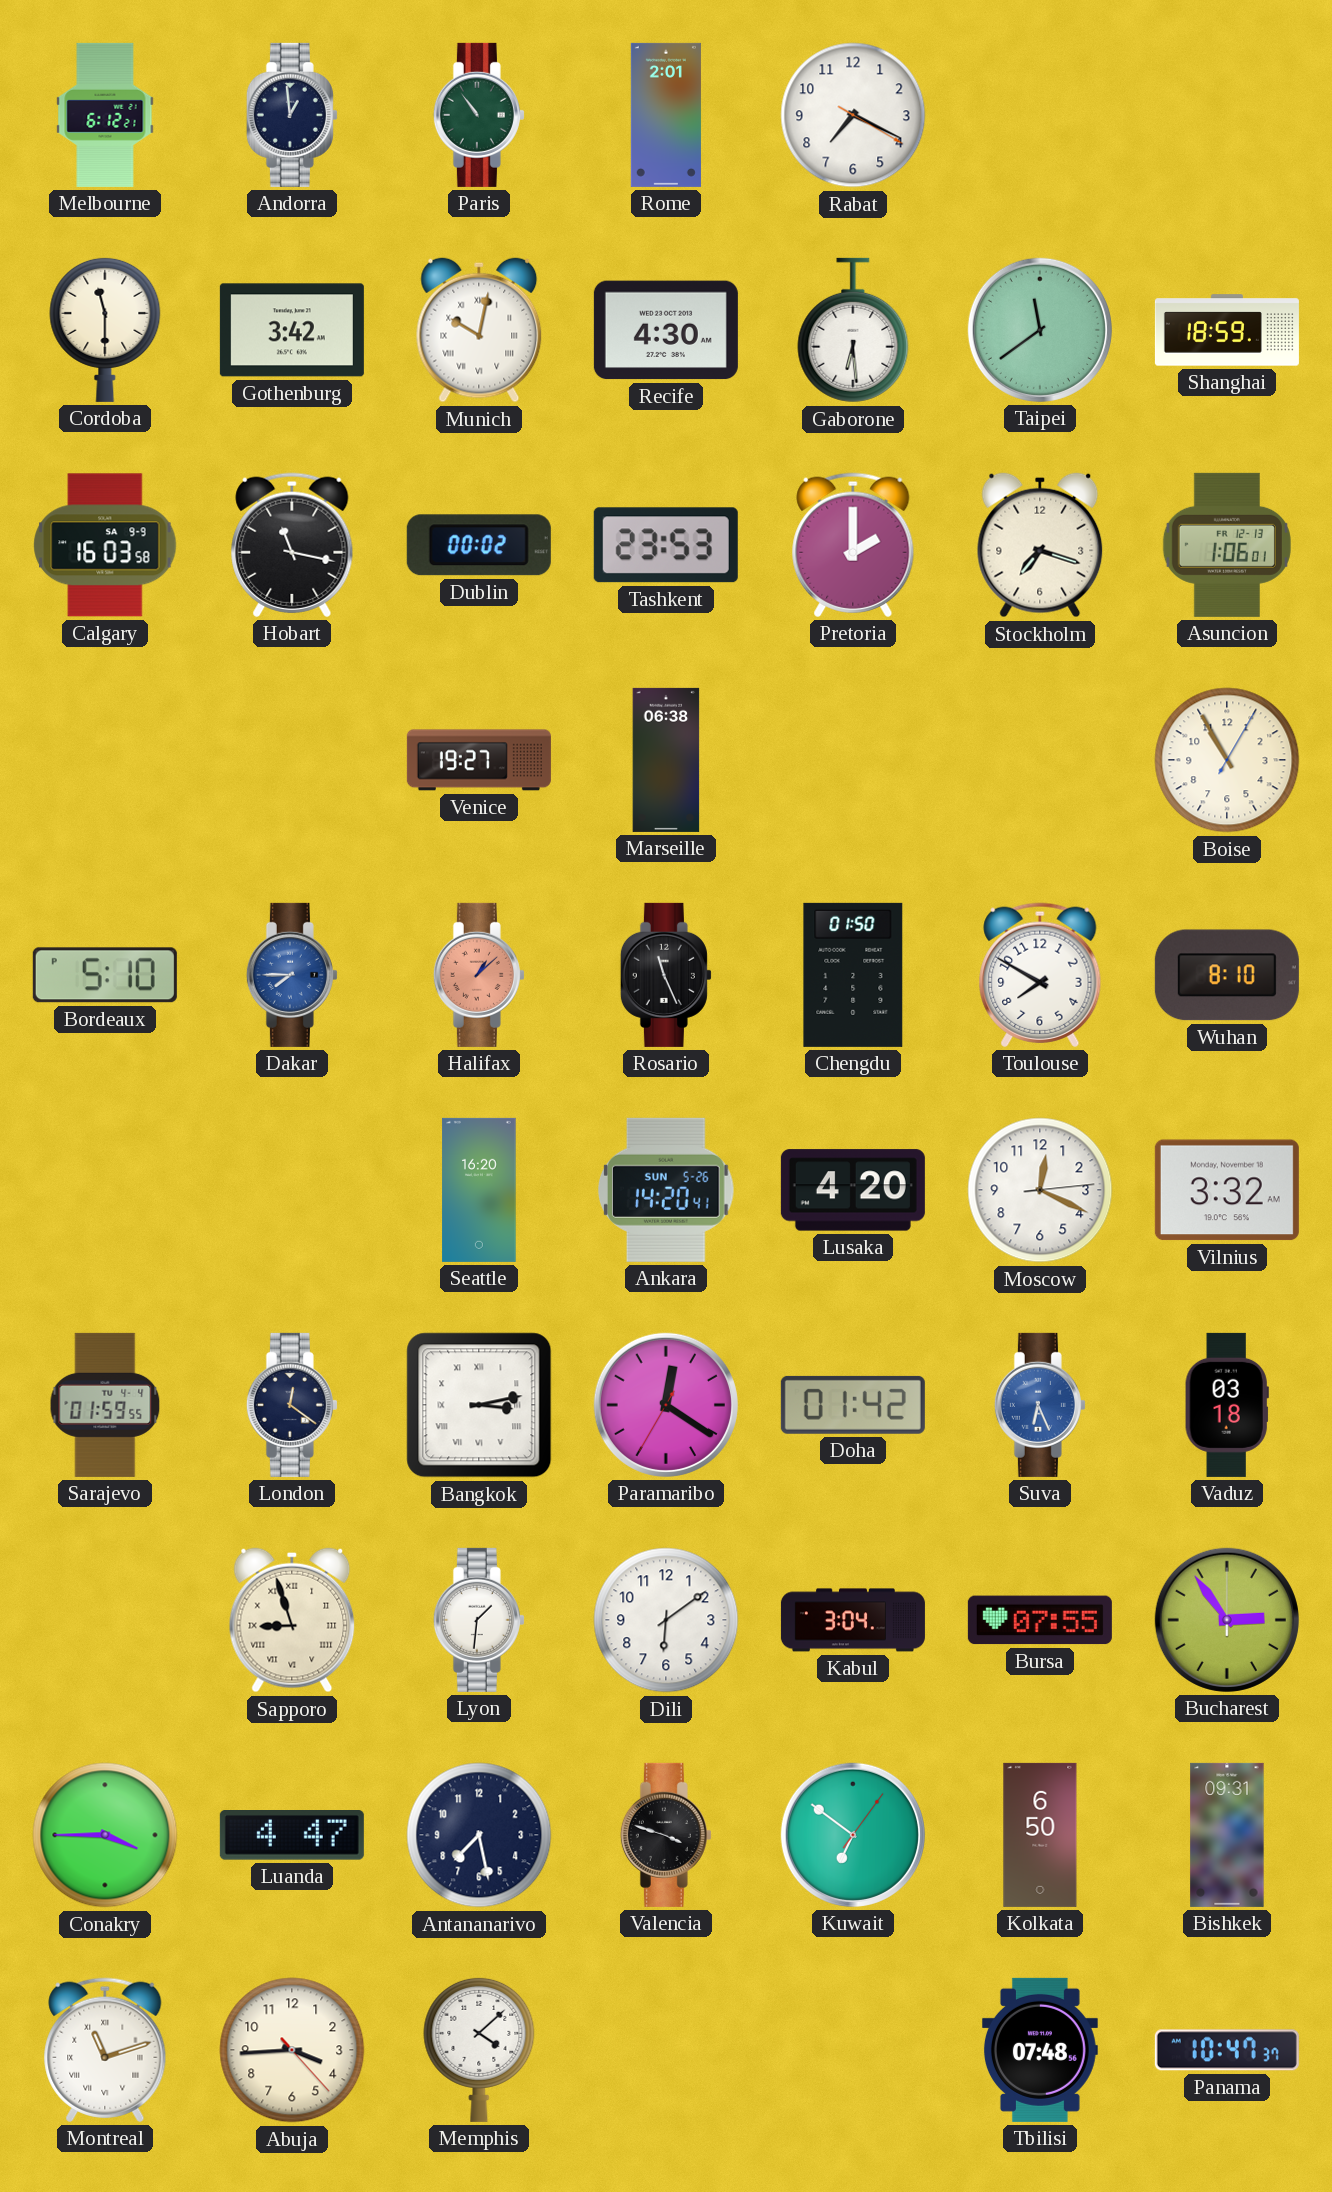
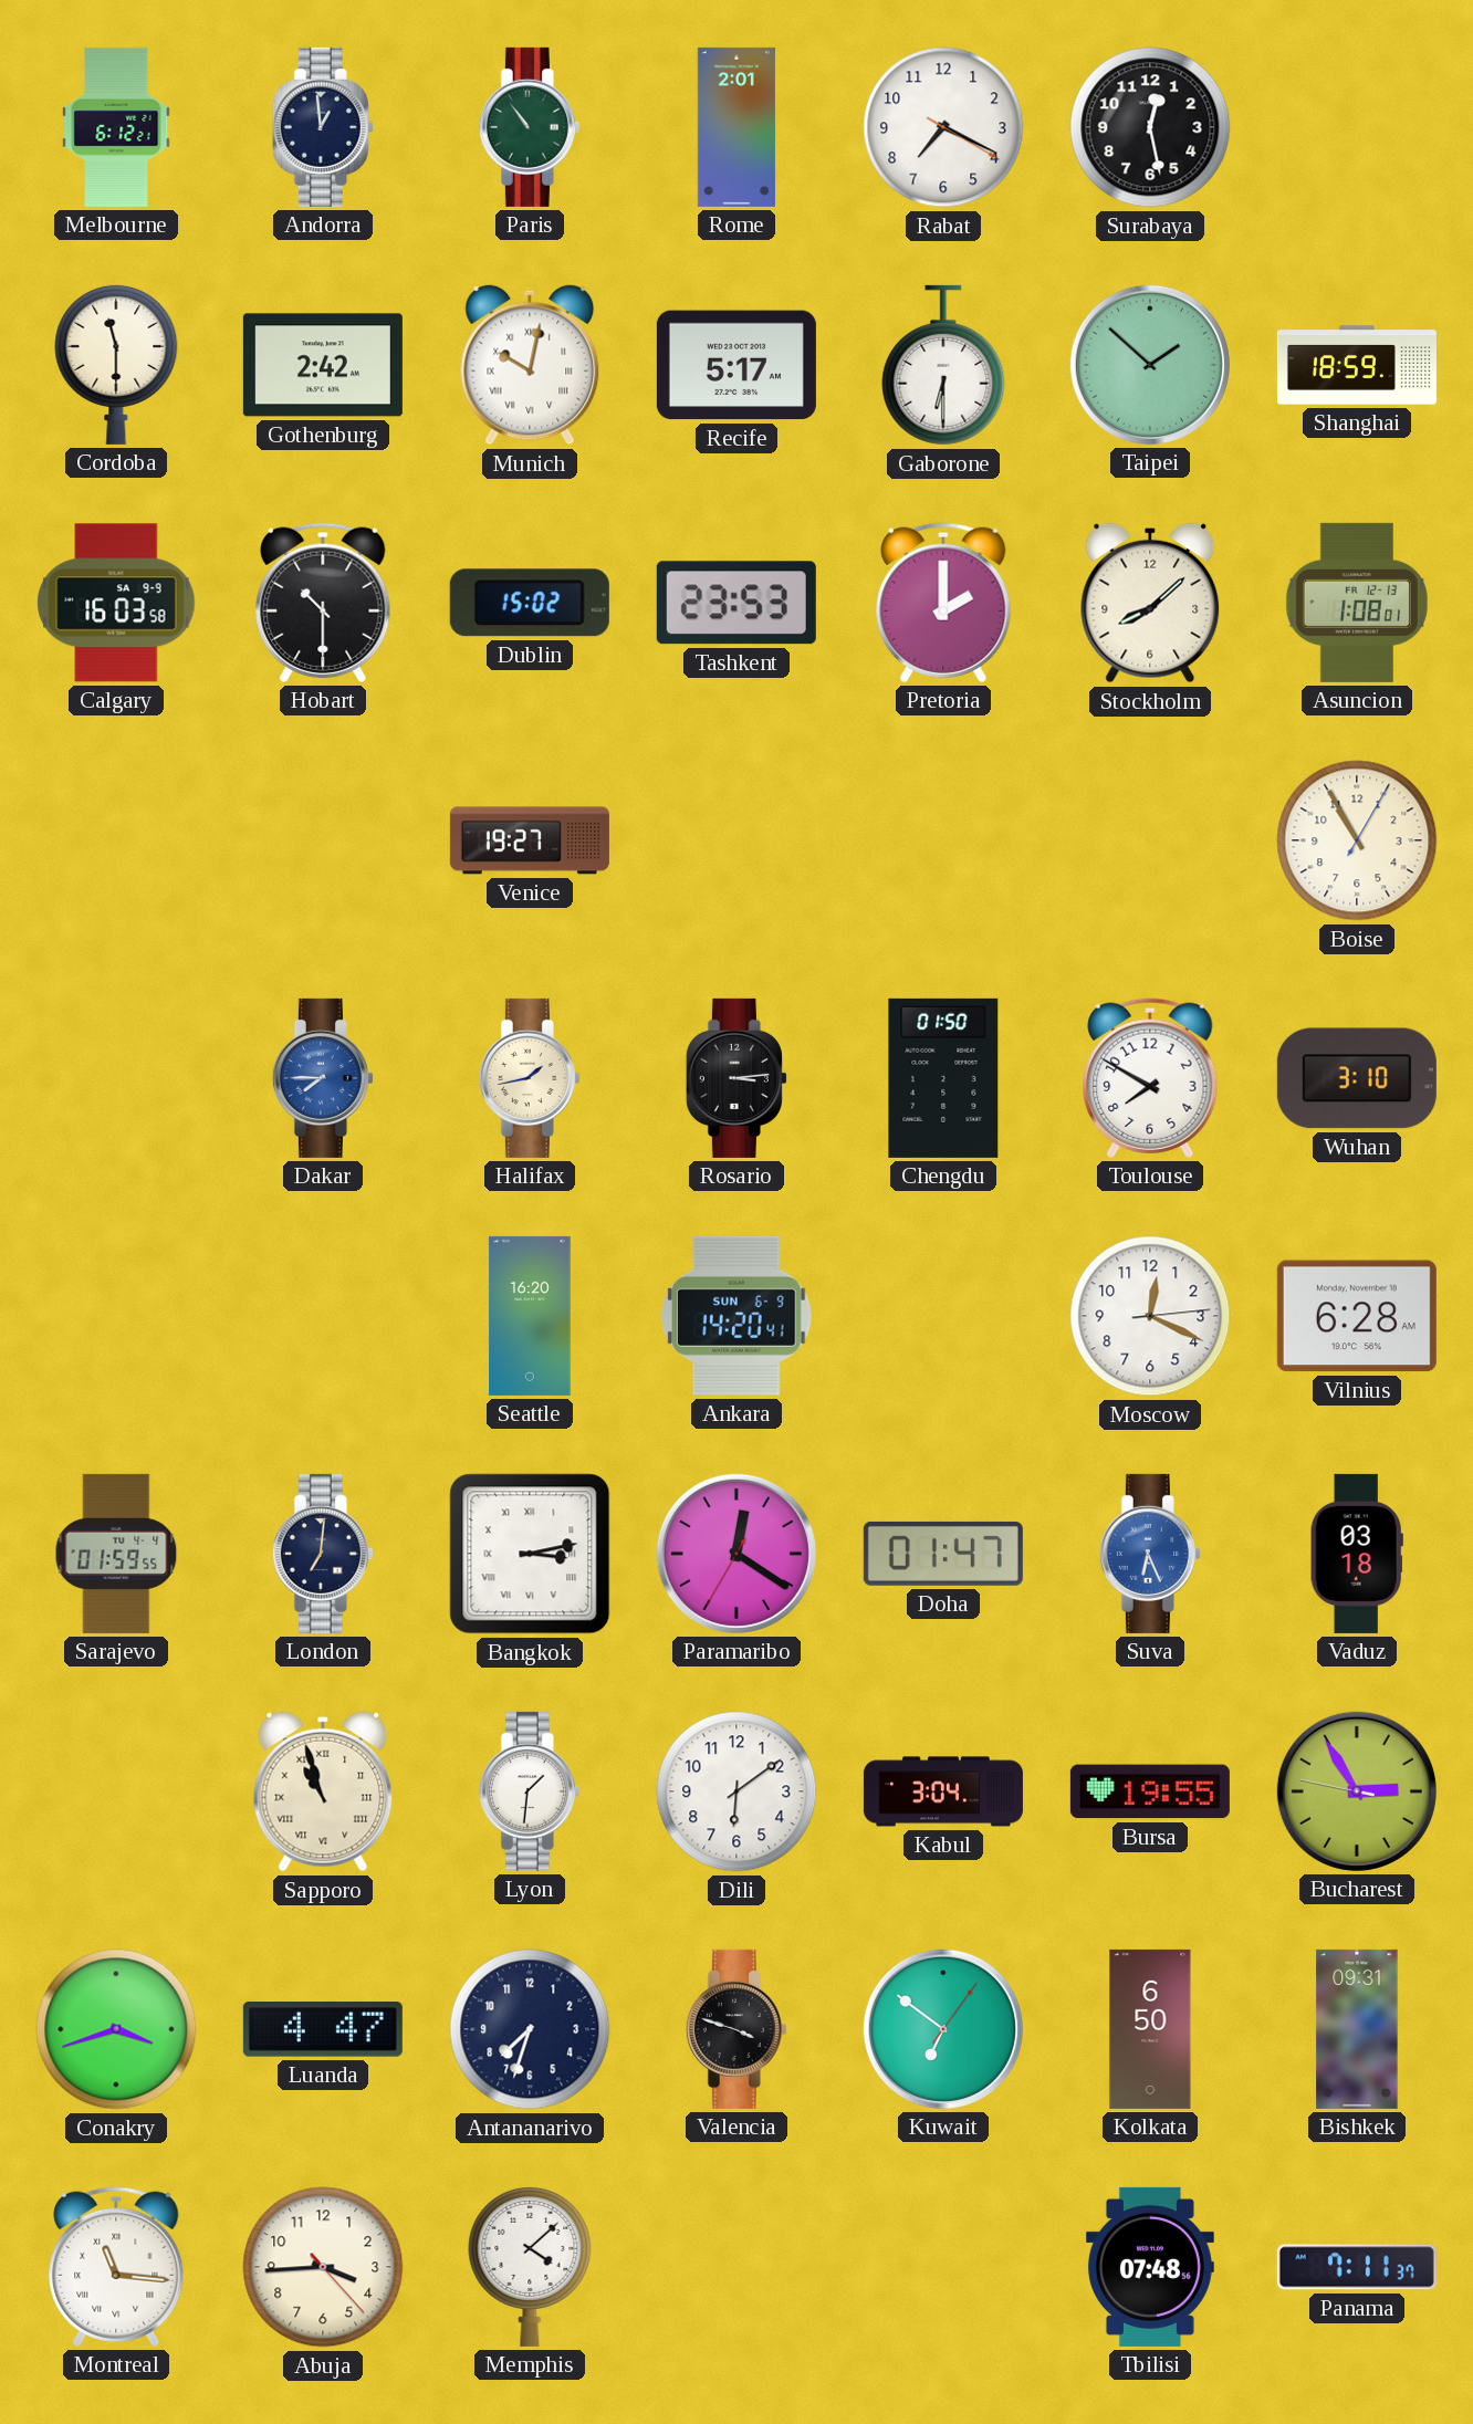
Surabaya: none -> 12:28
Gothenburg: 3:42 -> 2:42
Recife: 4:30 -> 5:17
Gaborone: 6:29 -> 6:30
Taipei: 11:39 -> 1:52
Hobart: 11:17 -> 10:30
Dublin: 00:02 -> 15:02
Stockholm: 7:18 -> 8:08
Asuncion: 1:06 -> 1:08
Marseille: 06:38 -> none
Bordeaux: 5:10 -> none
Halifax: 1:08 -> 1:43
Halifax dial: salmon -> cream
Rosario: 11:26 -> 3:14
Wuhan: 8:10 -> 3:10
Ankara date: SUN 5-26 -> SUN 6-9
Lusaka: 4:20 -> none
Vilnius: 3:32 -> 6:28
London: 12:21 -> 7:01
Doha: 01:42 -> 01:47
Sapporo: 8:57 -> 10:57
Bursa: 07:55 -> 19:55
Bucharest: 2:54:00 -> 2:54:47
Conakry: 3:45 -> 3:42
Antananarivo: 7:28 -> 7:33
Montreal: 11:12 -> 11:16
Panama: 10:47 -> 7:11
